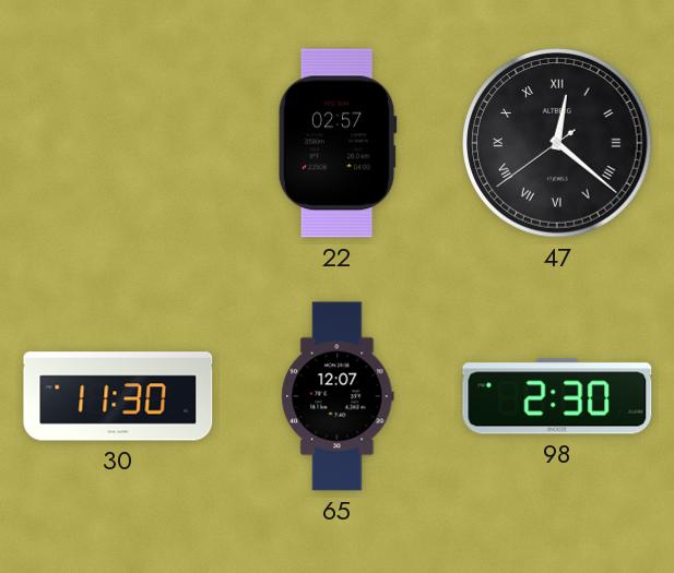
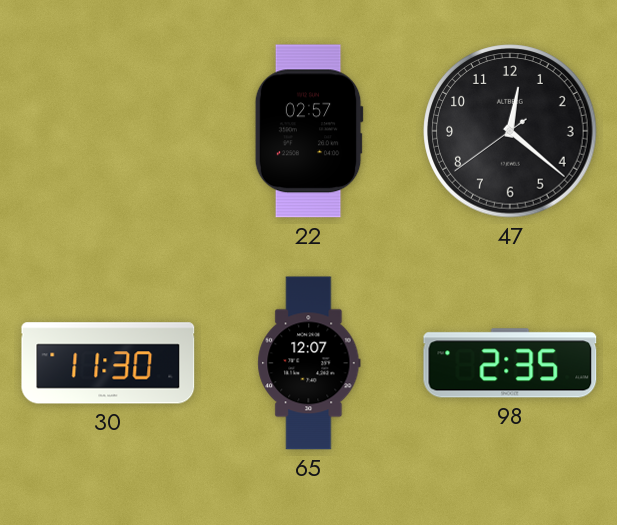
47 numerals: Roman -> Arabic
98: 2:30 -> 2:35
